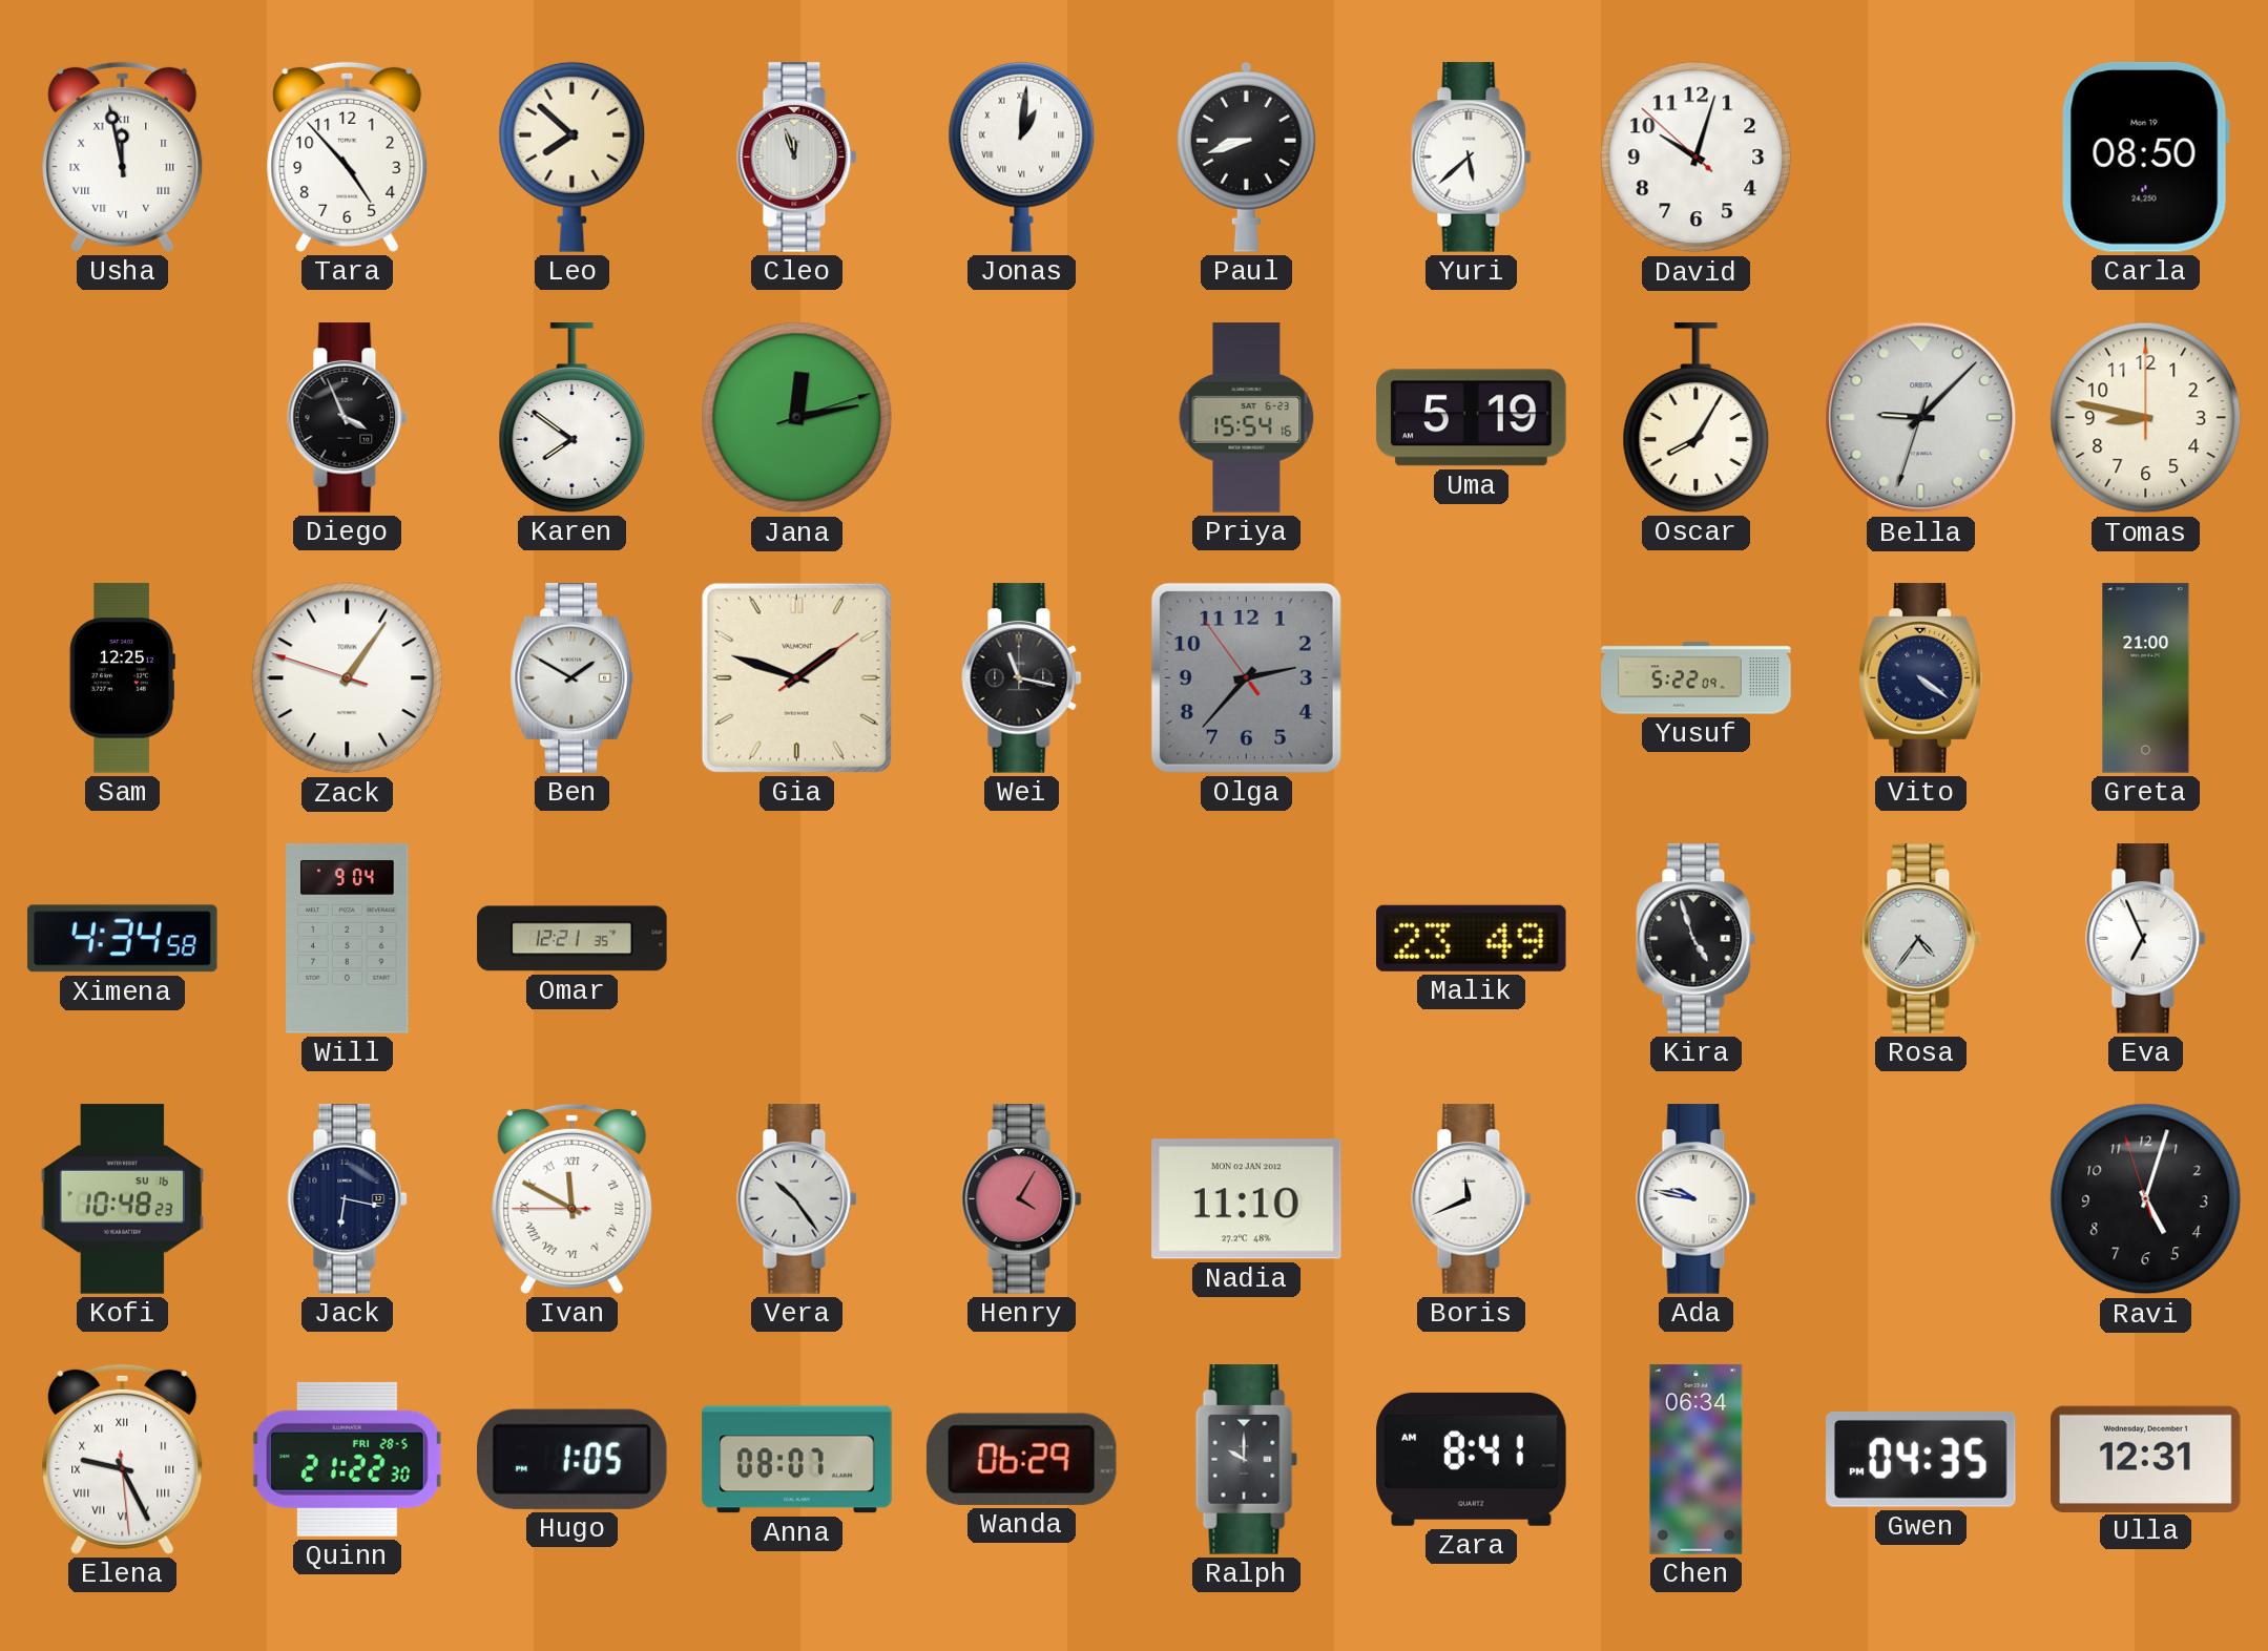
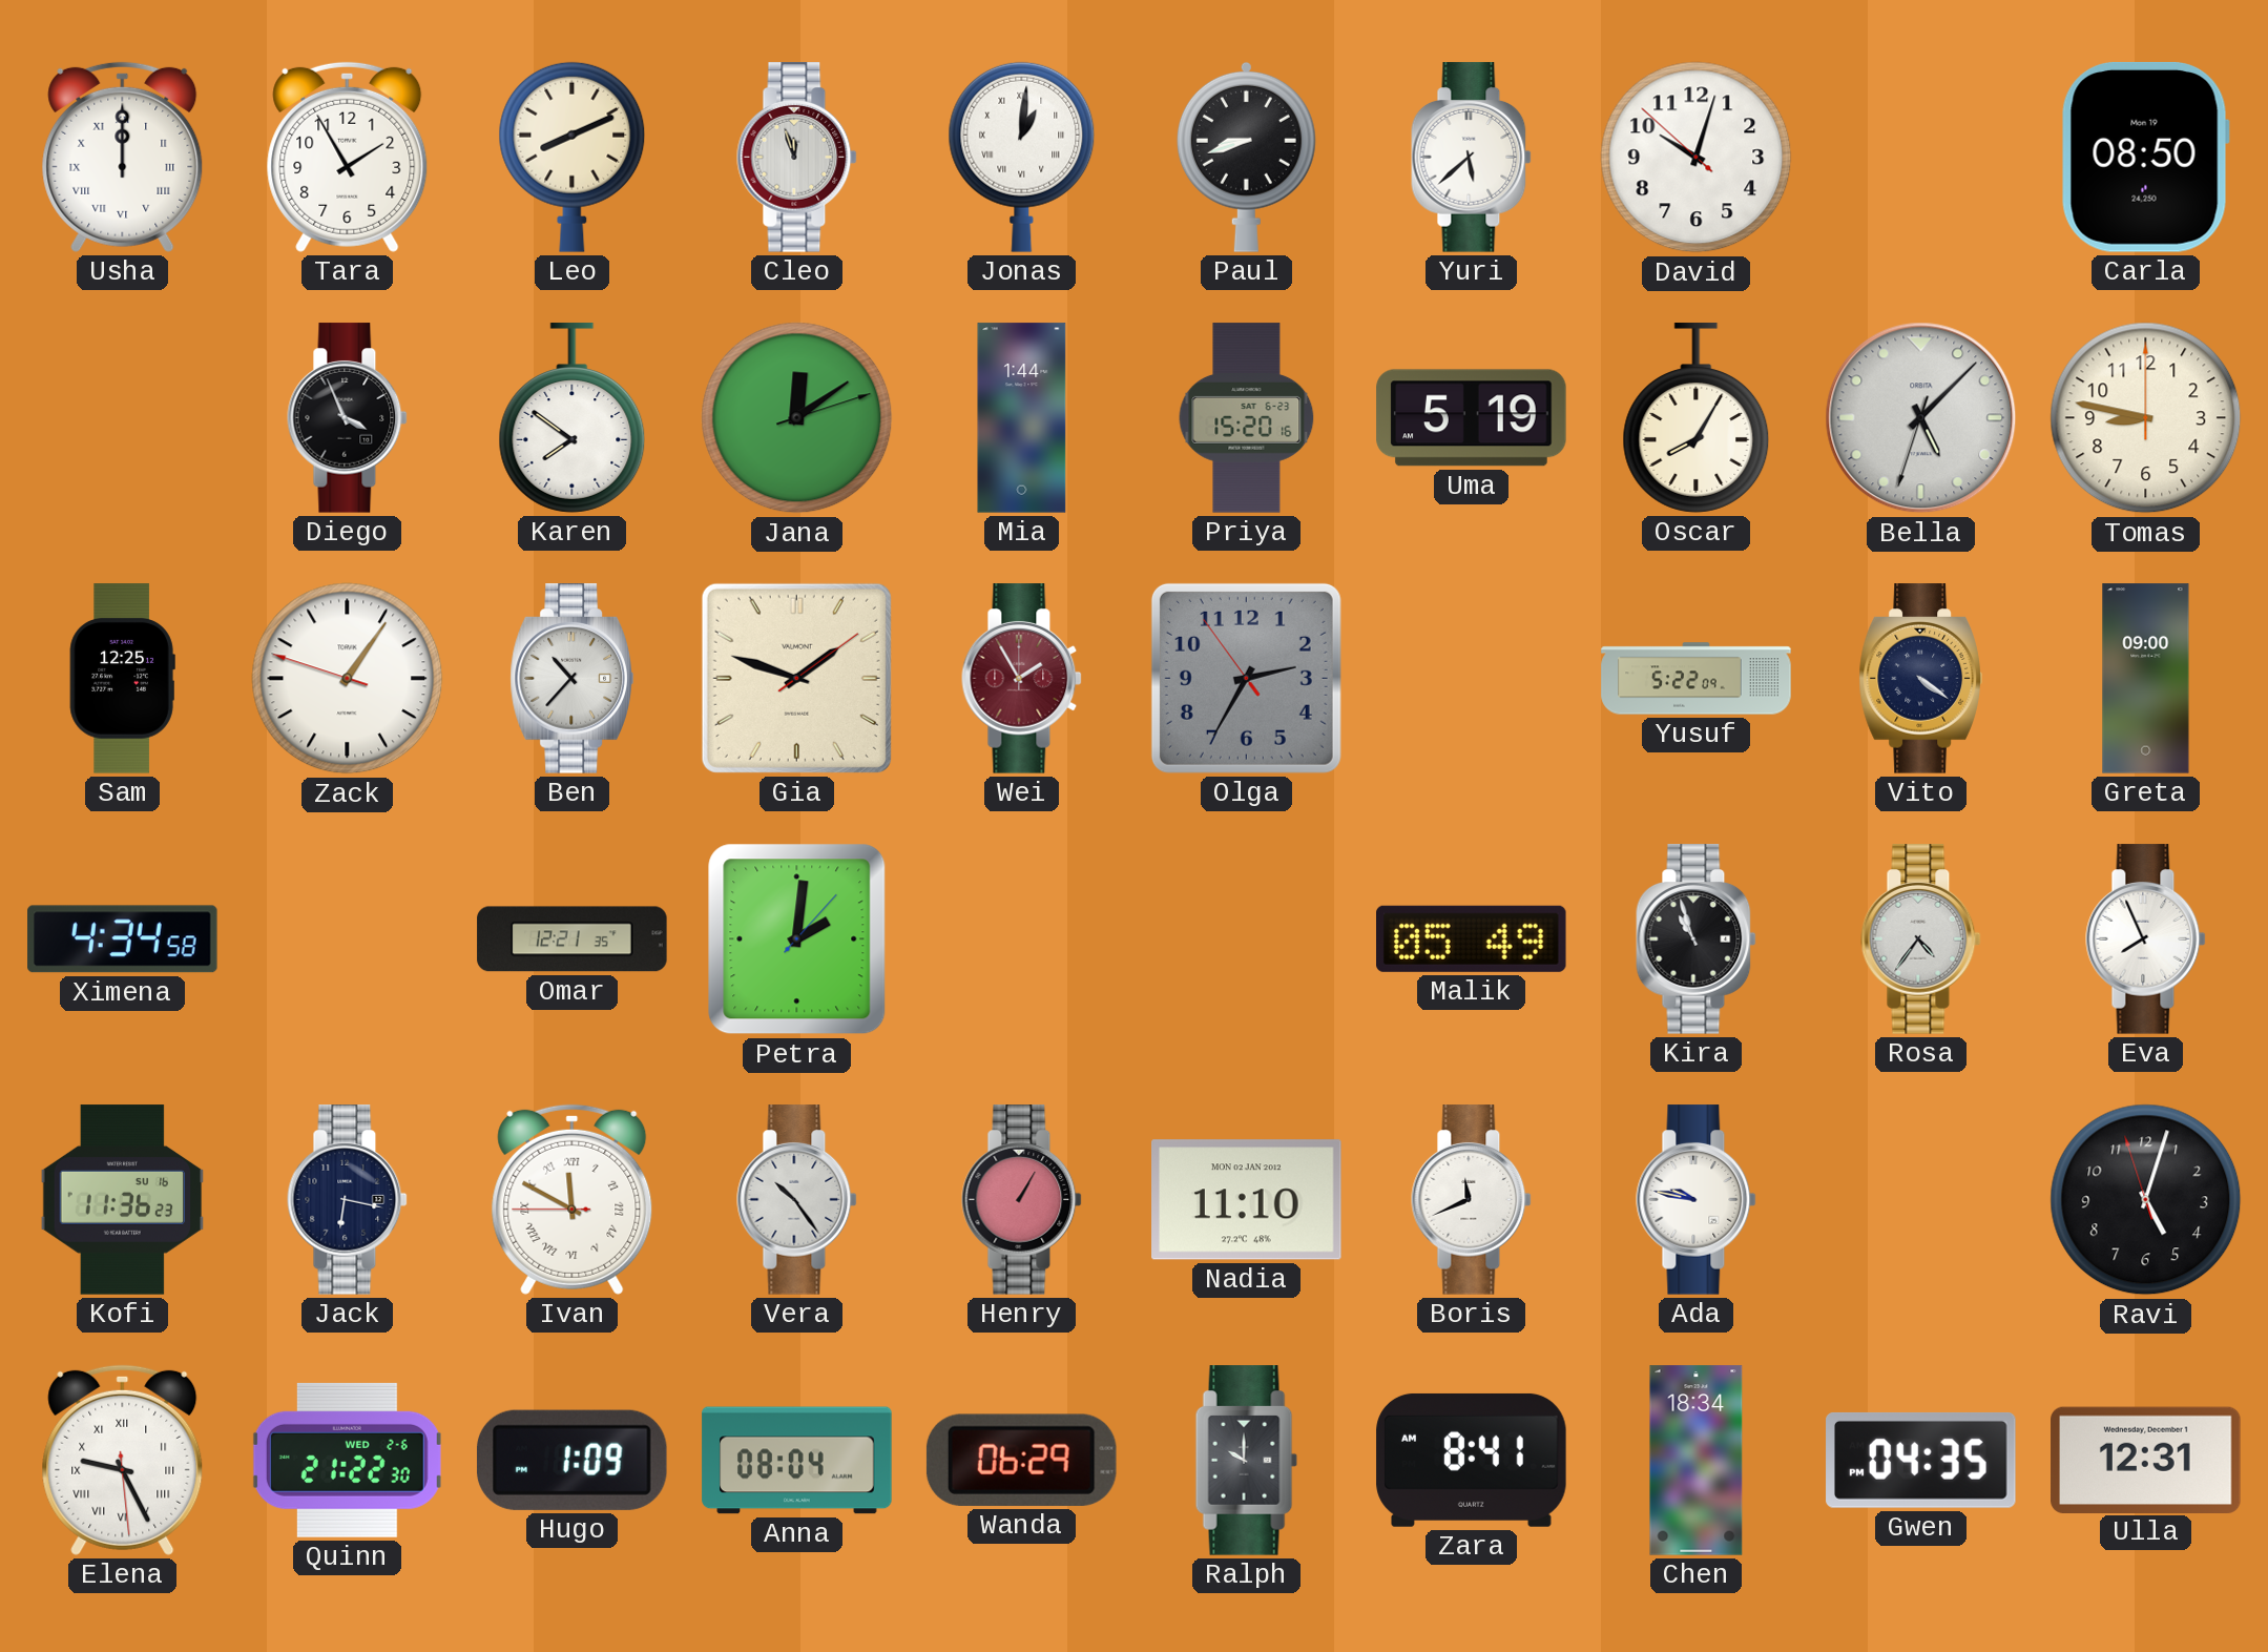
Usha: 11:58 -> 12:00
Tara: 4:53 -> 1:55
Leo: 7:52 -> 8:11
Jana: 12:13 -> 12:09
Mia: none -> 1:44
Priya: 15:54 -> 15:20
Bella: 9:07 -> 5:07
Ben: 1:50 -> 10:37
Wei: 11:17 -> 1:55
Wei dial: black -> burgundy
Olga: 2:36 -> 2:34
Greta: 21:00 -> 09:00
Will: 9:04 -> none
Petra: none -> 2:01
Malik: 23:49 -> 05:49
Kira: 4:57 -> 10:57
Eva: 6:56 -> 7:56
Kofi: 10:48 -> 11:36
Henry: 4:05 -> 1:05
Quinn date: FRI 28-5 -> WED 2-6
Hugo: 1:05 -> 1:09
Anna: 08:07 -> 08:04
Chen: 06:34 -> 18:34
